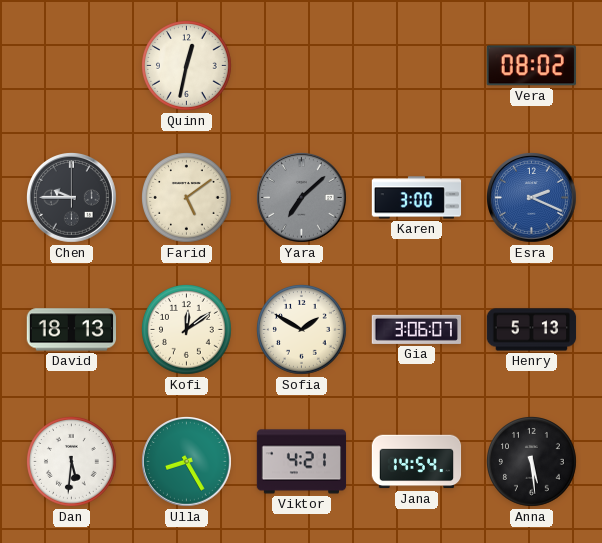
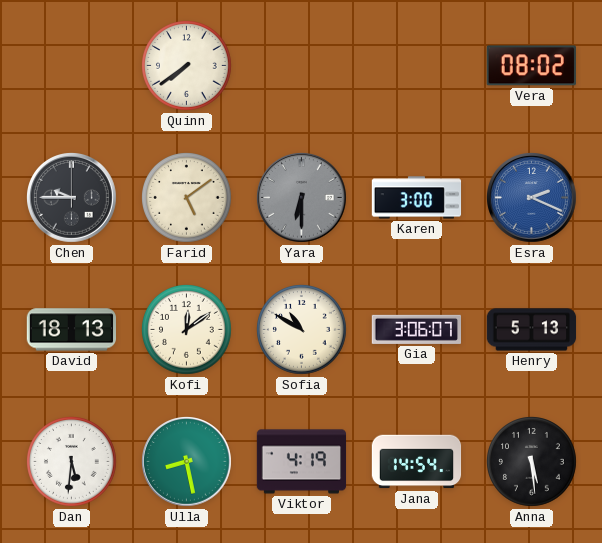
Quinn: 12:32 -> 7:39
Yara: 7:08 -> 6:30
Sofia: 1:50 -> 10:50
Ulla: 8:25 -> 8:28
Viktor: 4:21 -> 4:19
